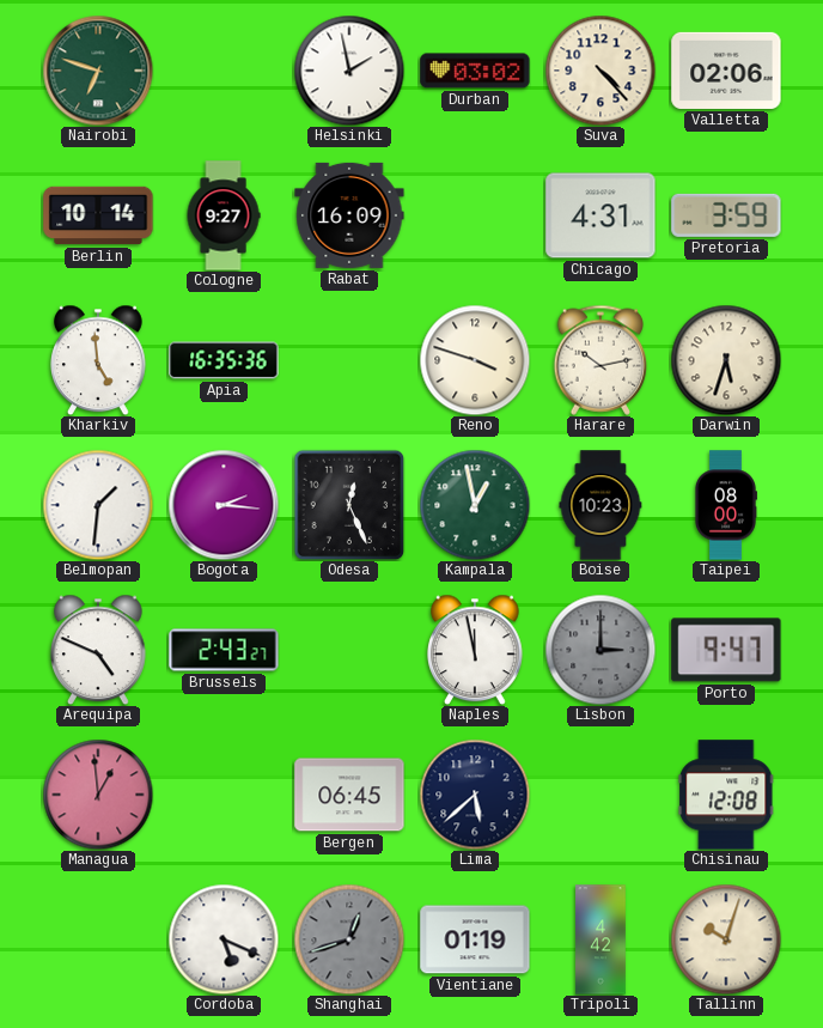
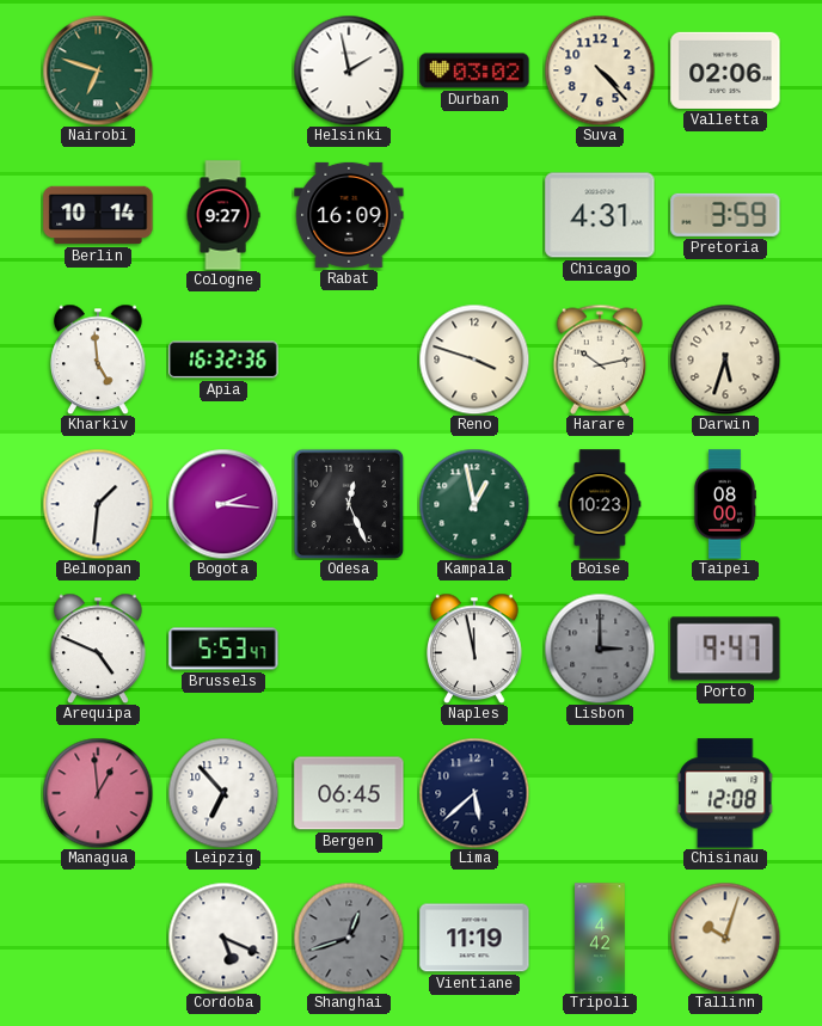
Apia: 16:35 -> 16:32
Brussels: 2:43 -> 5:53
Leipzig: none -> 6:53
Vientiane: 01:19 -> 11:19
